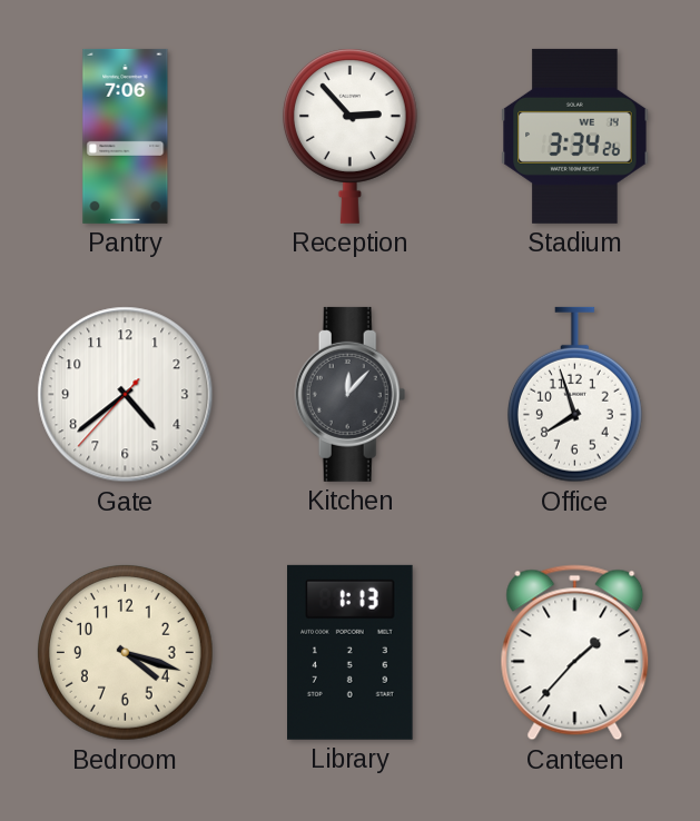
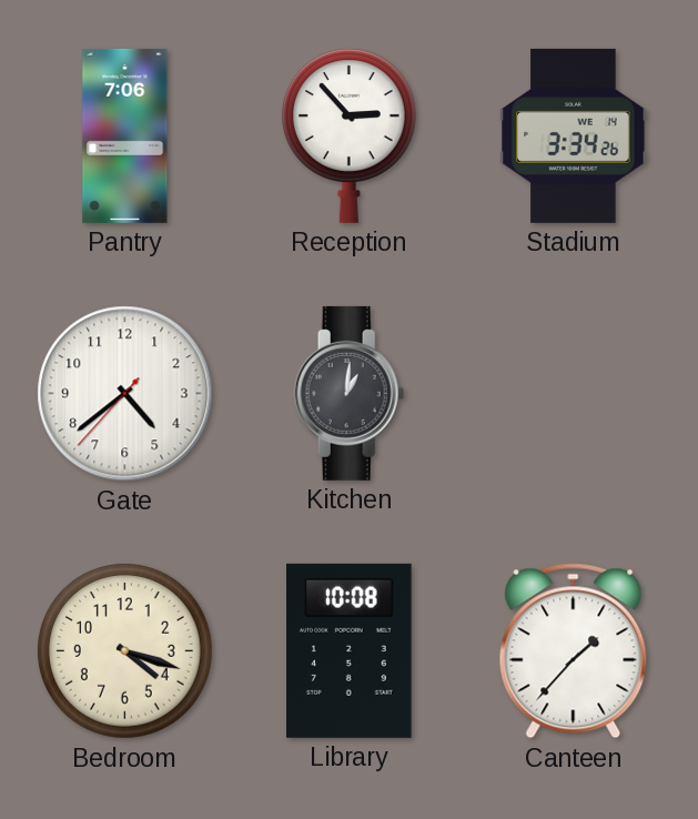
Kitchen: 12:07 -> 1:01
Office: 7:57 -> none
Library: 1:13 -> 10:08
